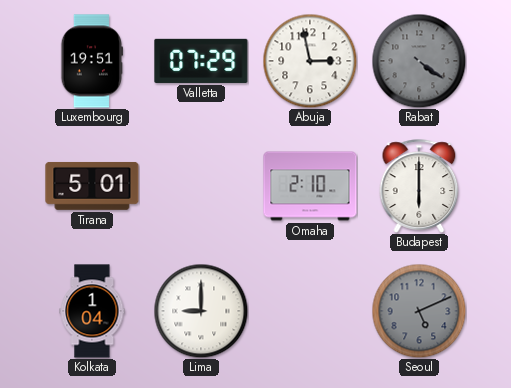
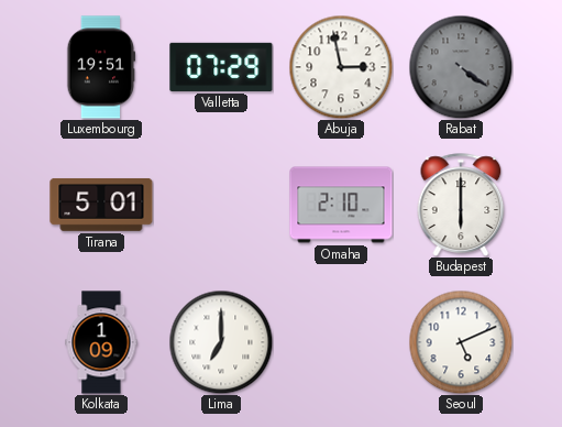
Kolkata: 1:04 -> 1:09
Lima: 9:00 -> 7:00
Seoul dial: grey -> white
